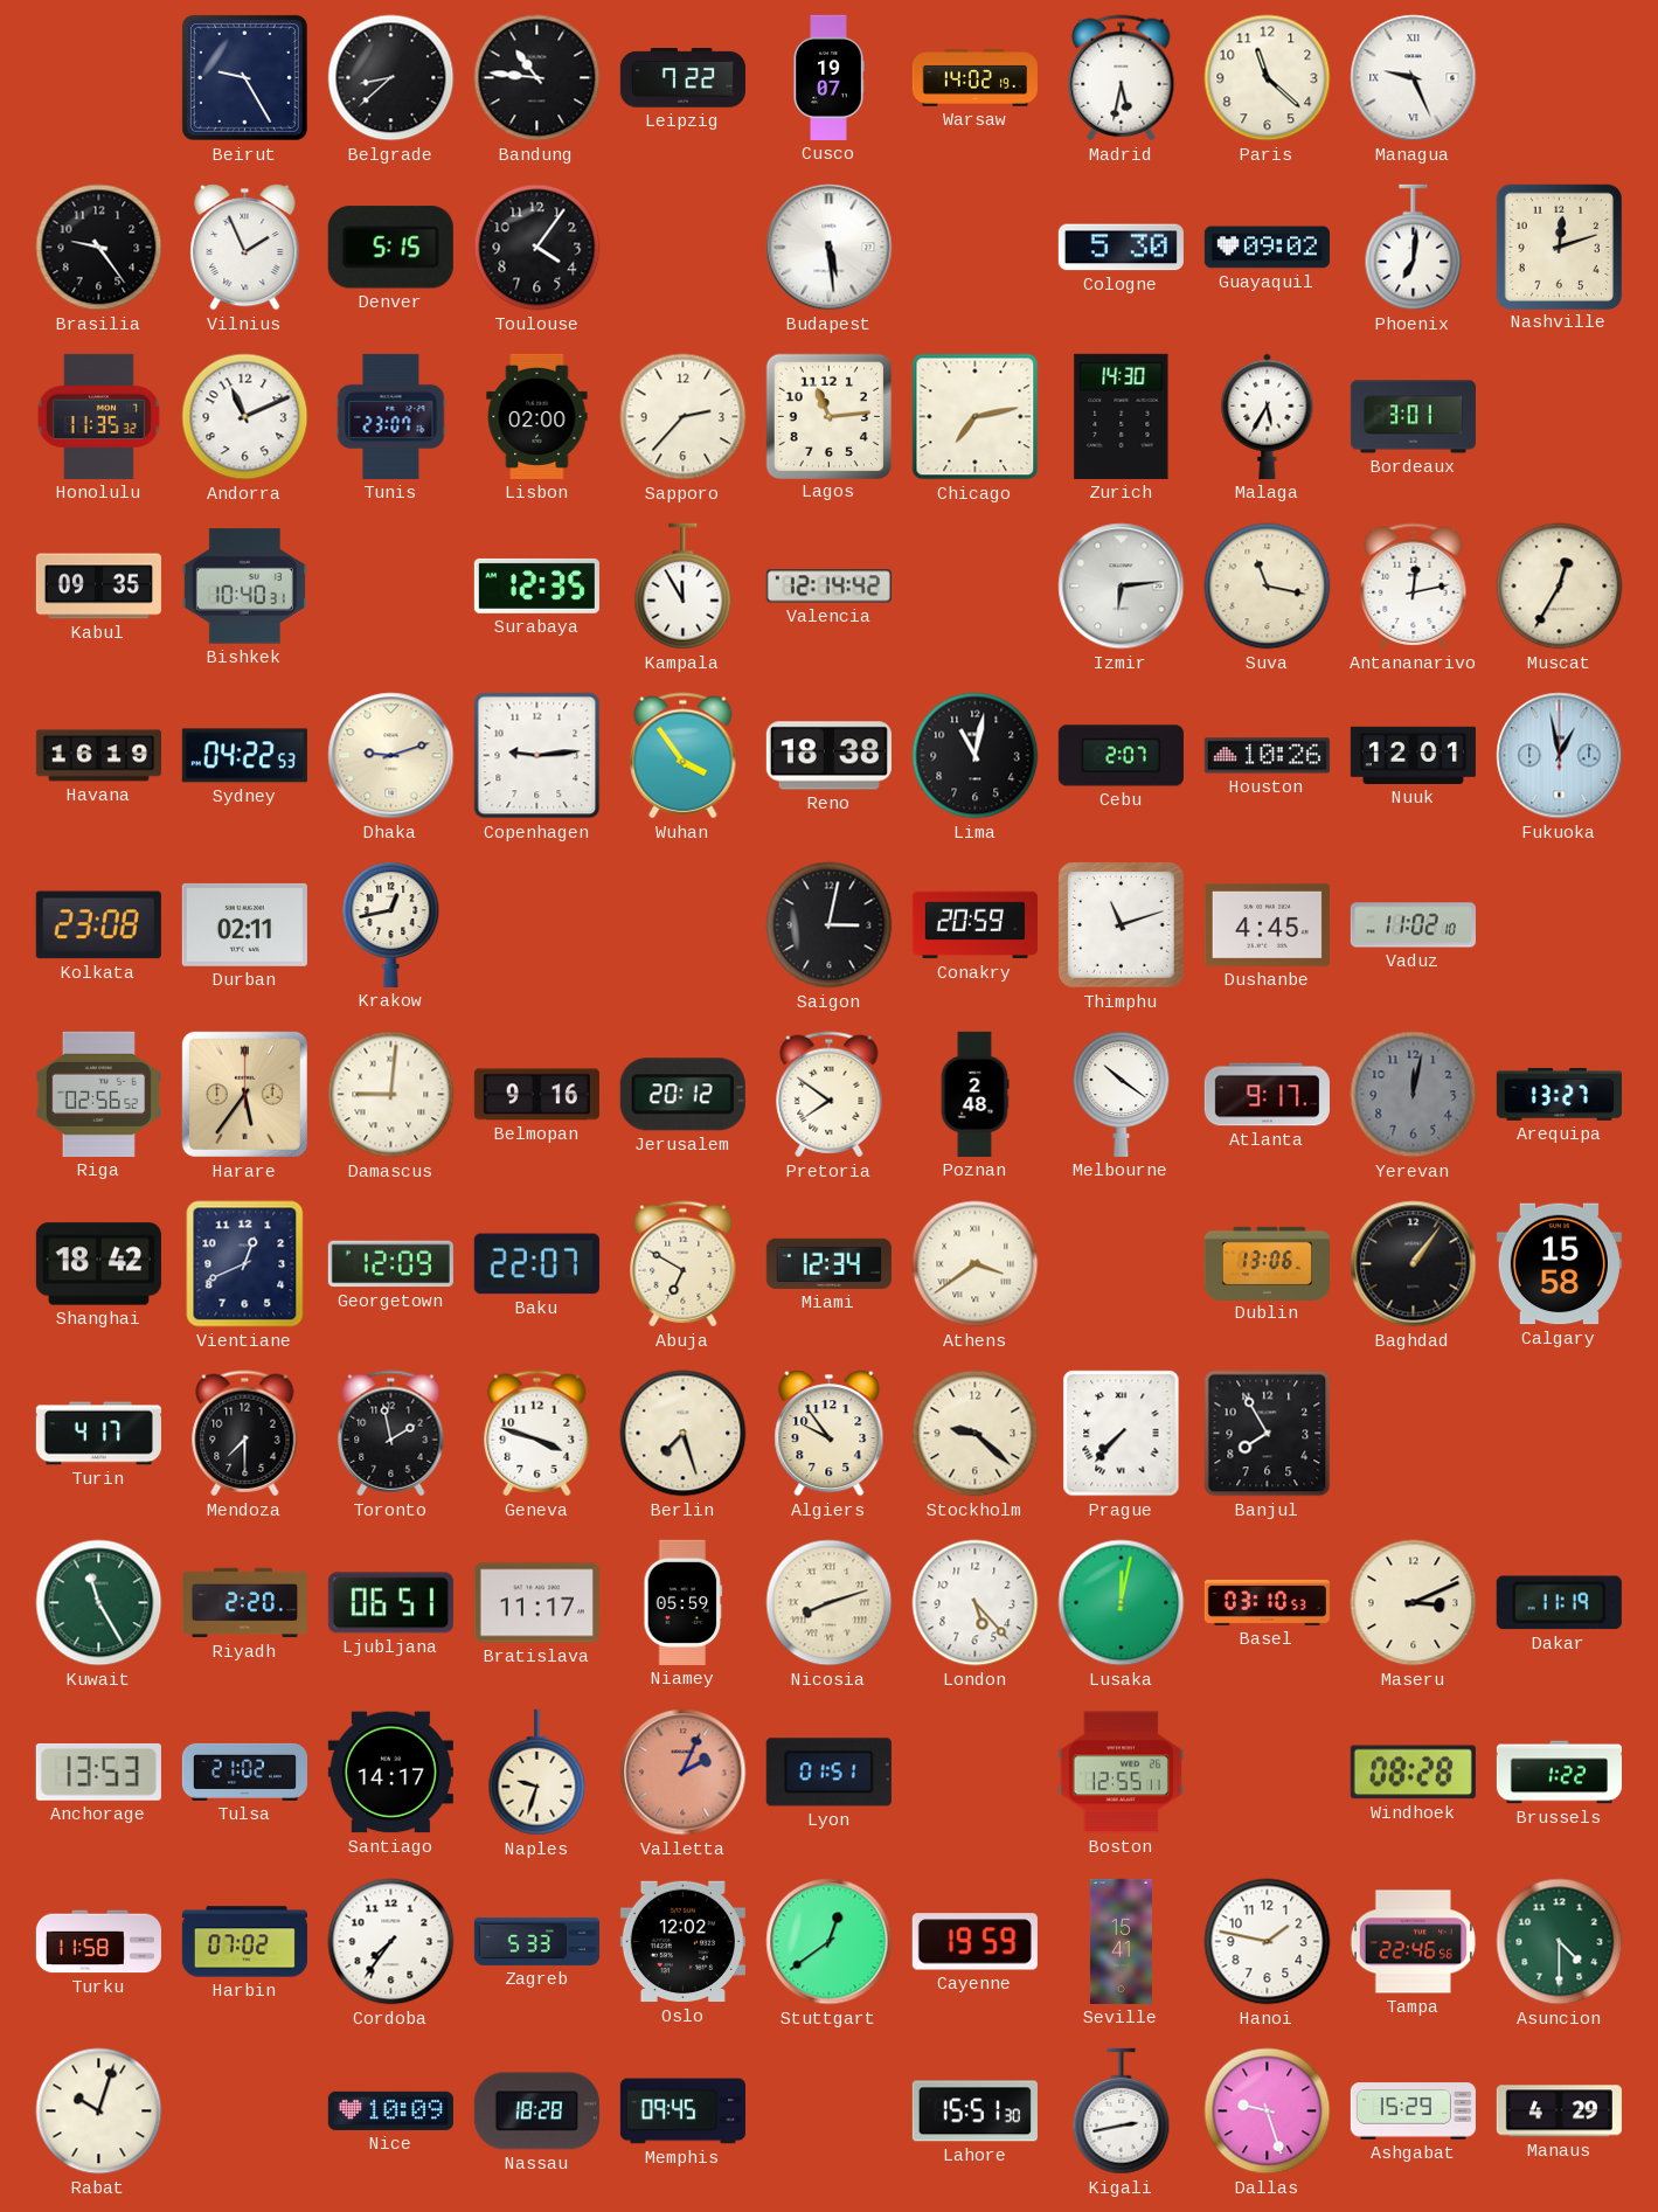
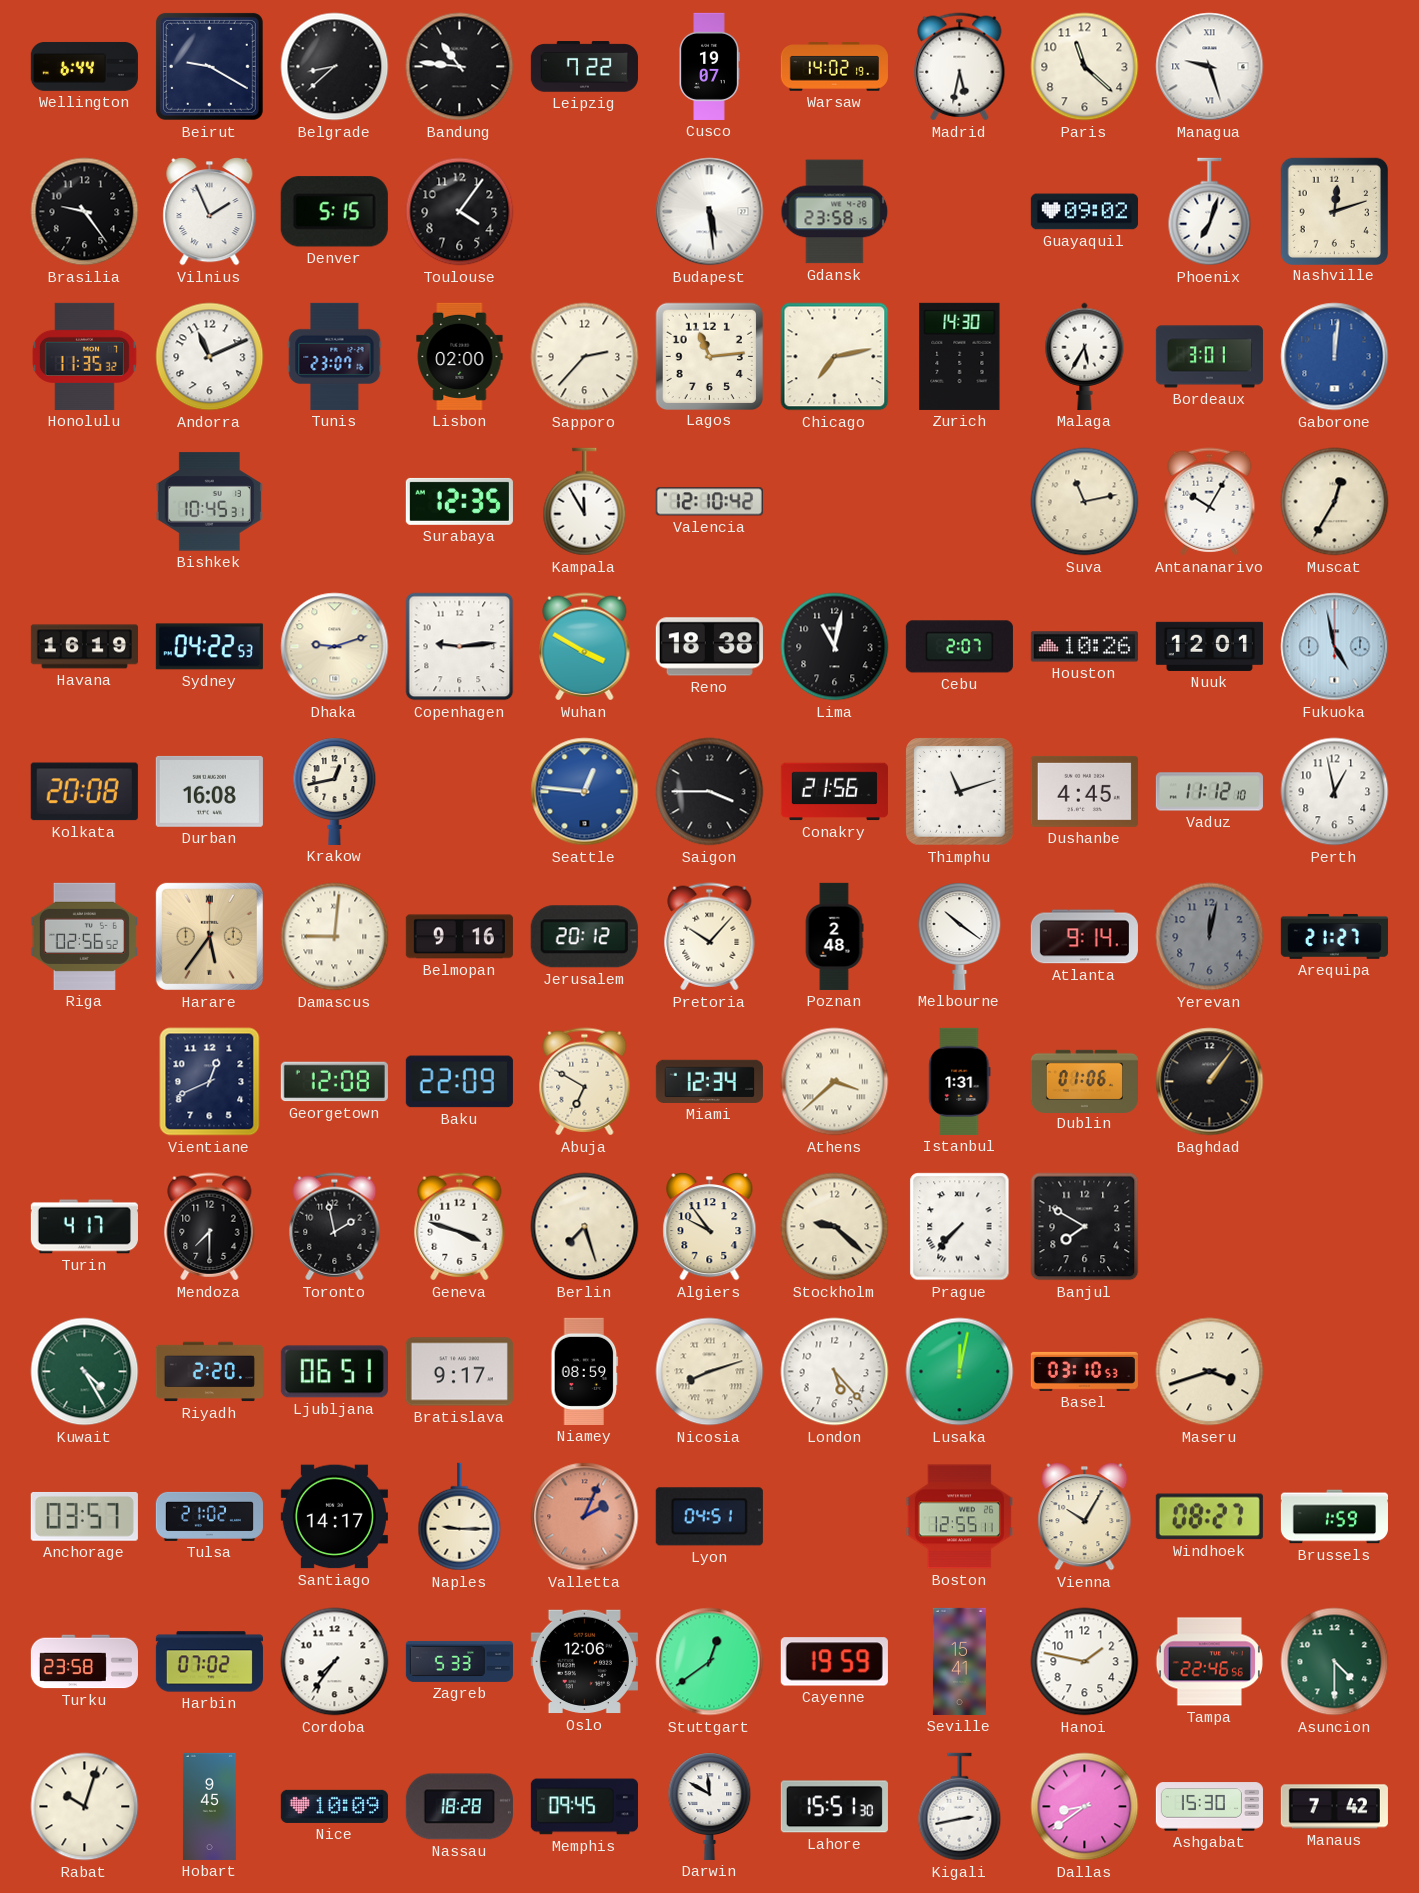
Wellington: none -> 6:44
Beirut: 9:25 -> 9:20
Managua: 9:26 -> 9:27
Gdansk: none -> 23:58
Cologne: 5:30 -> none
Phoenix: 7:01 -> 7:03
Gaborone: none -> 12:01
Kabul: 09:35 -> none
Bishkek: 10:40 -> 10:45
Valencia: 12:14 -> 12:10
Izmir: 6:14 -> none
Suva: 11:17 -> 11:13
Antananarivo: 12:13 -> 10:05
Wuhan: 3:54 -> 3:50
Fukuoka: 12:58 -> 4:58
Kolkata: 23:08 -> 20:08
Durban: 02:11 -> 16:08
Seattle: none -> 12:46
Saigon: 3:02 -> 3:45
Conakry: 20:59 -> 21:56
Vaduz: 11:02 -> 11:12
Perth: none -> 12:58
Pretoria: 7:51 -> 10:07
Atlanta: 9:17 -> 9:14
Arequipa: 13:27 -> 21:27
Shanghai: 18:42 -> none
Georgetown: 12:09 -> 12:08
Baku: 22:07 -> 22:09
Athens: 3:39 -> 3:38
Istanbul: none -> 1:31
Dublin: 13:06 -> 01:06
Calgary: 15:58 -> none
Banjul: 7:55 -> 7:50
Kuwait: 11:25 -> 4:25
Bratislava: 11:17 -> 9:17
Niamey: 05:59 -> 08:59
Maseru: 3:11 -> 3:42
Dakar: 11:19 -> none
Anchorage: 13:53 -> 03:57
Naples: 9:33 -> 9:15
Lyon: 01:51 -> 04:51
Vienna: none -> 10:05
Windhoek: 08:28 -> 08:27
Brussels: 1:22 -> 1:59
Turku: 11:58 -> 23:58
Oslo: 12:02 -> 12:06
Hobart: none -> 9:45
Darwin: none -> 11:50
Dallas: 9:27 -> 8:39
Ashgabat: 15:29 -> 15:30
Manaus: 4:29 -> 7:42
